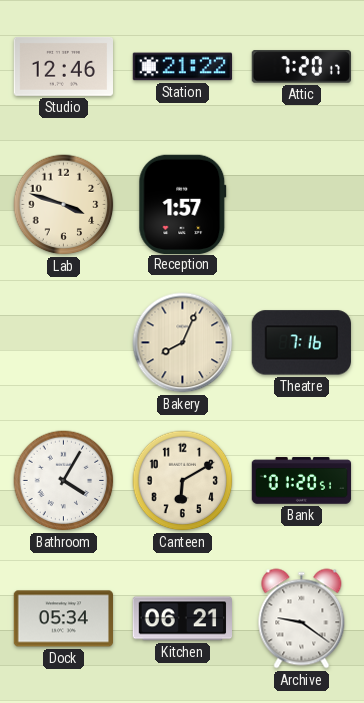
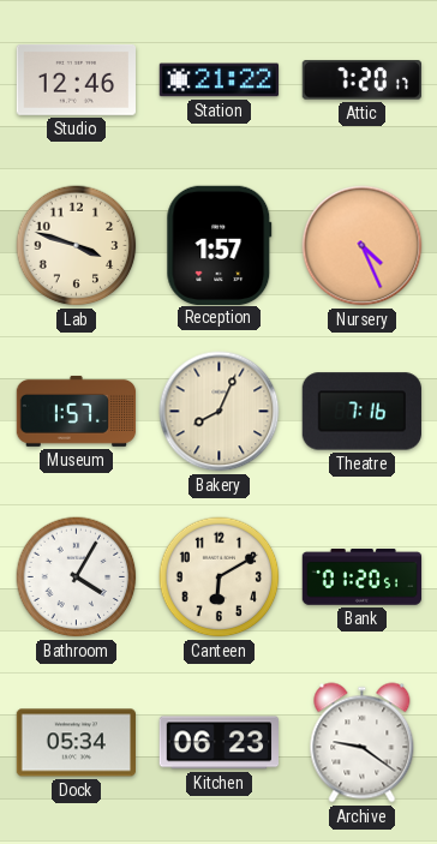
Nursery: none -> 4:26
Museum: none -> 1:57
Kitchen: 06:21 -> 06:23
